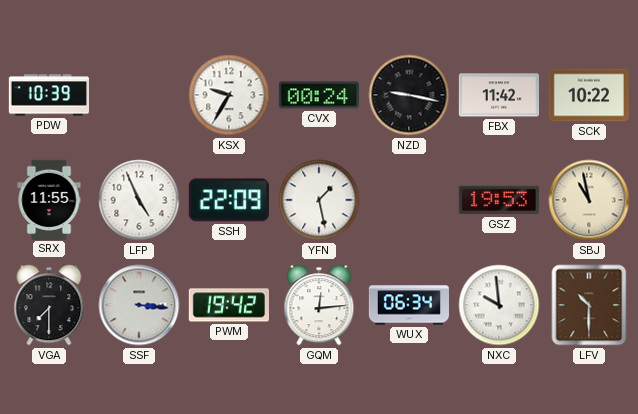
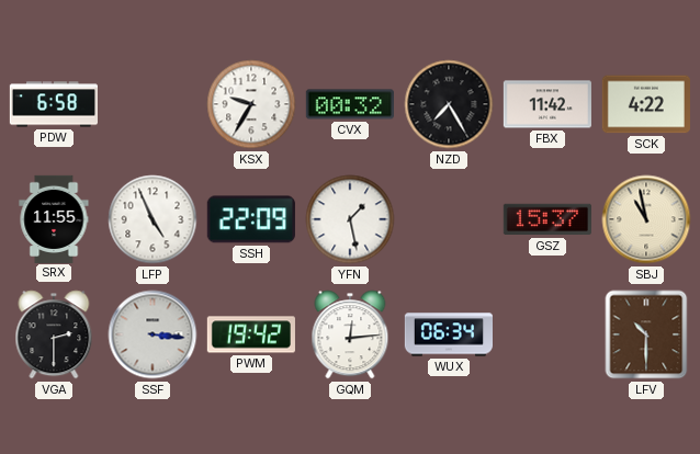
PDW: 10:39 -> 6:58
CVX: 00:24 -> 00:32
NZD: 9:17 -> 7:25
SCK: 10:22 -> 4:22
GSZ: 19:53 -> 15:37
VGA: 7:30 -> 2:30
NXC: 9:59 -> none
